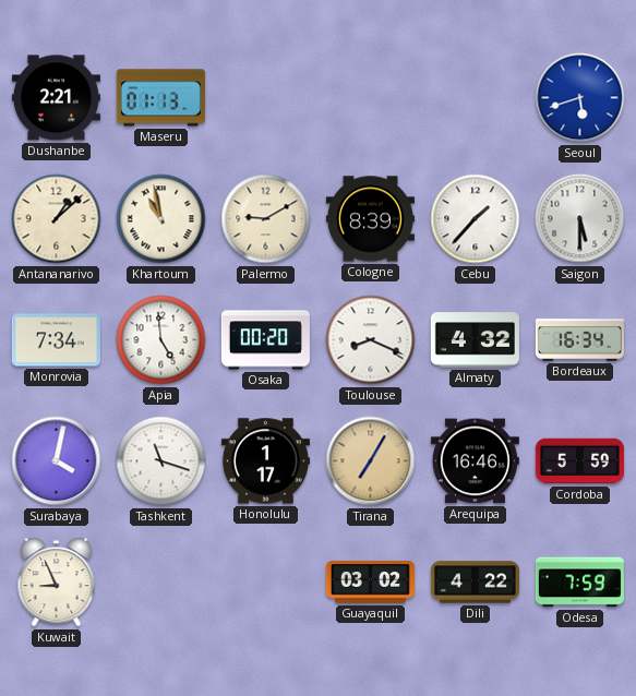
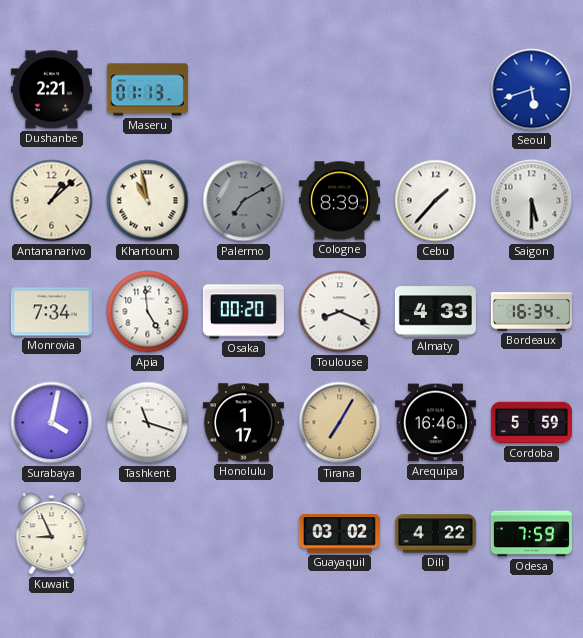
Palermo: 9:10 -> 7:10
Palermo dial: cream -> grey
Almaty: 4:32 -> 4:33
